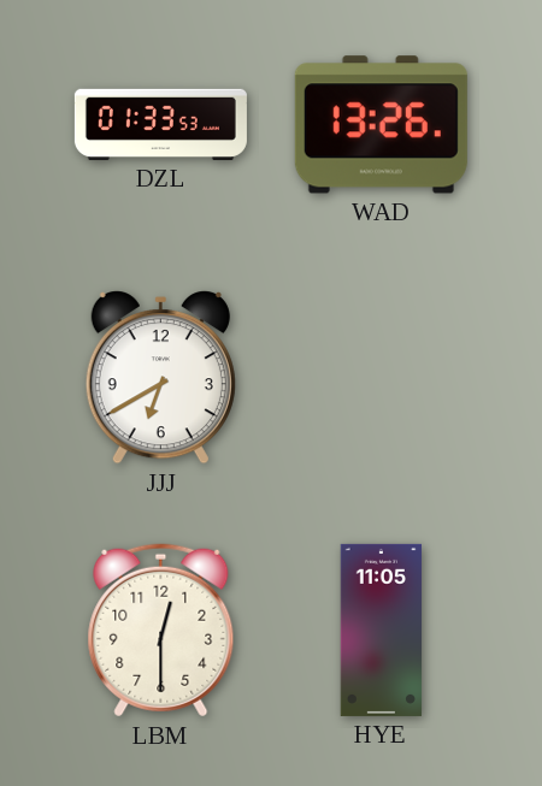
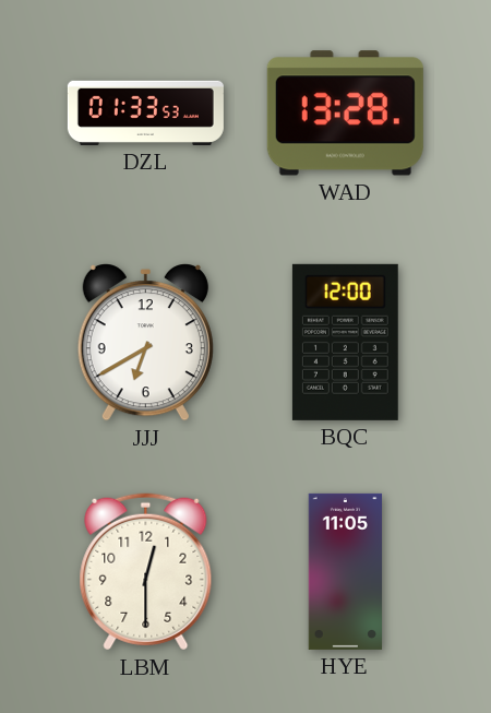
WAD: 13:26 -> 13:28
BQC: none -> 12:00
